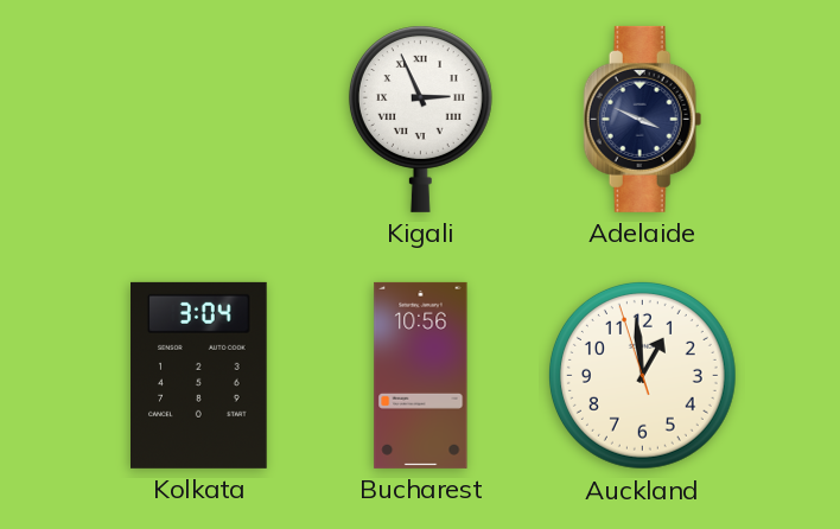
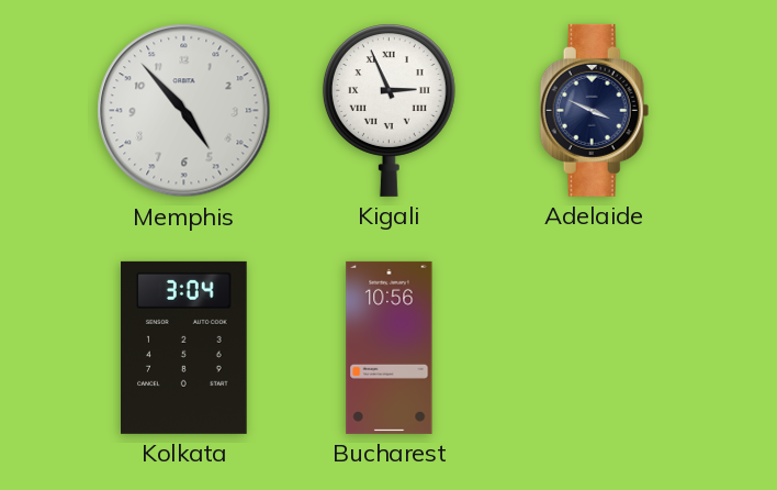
Memphis: none -> 4:53
Auckland: 12:58 -> none
